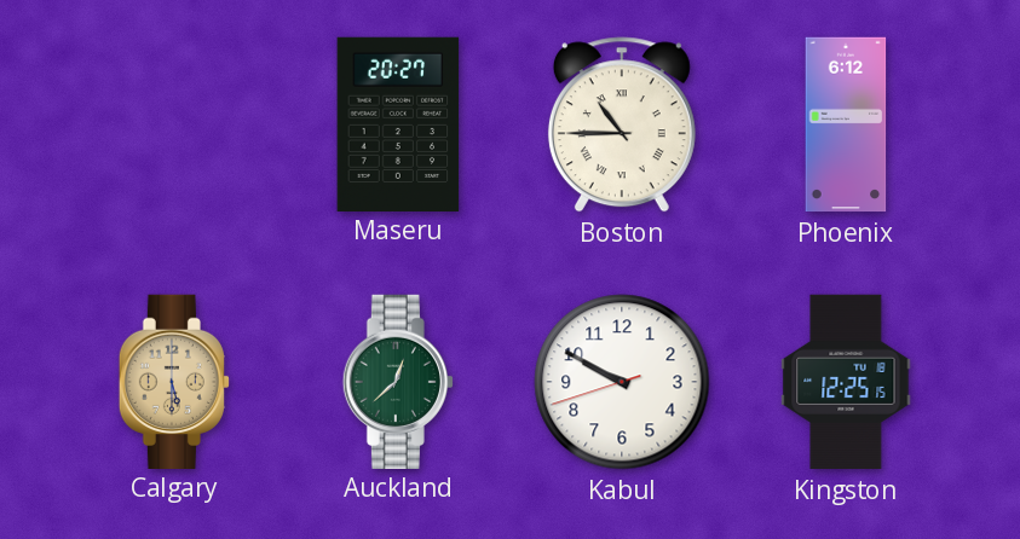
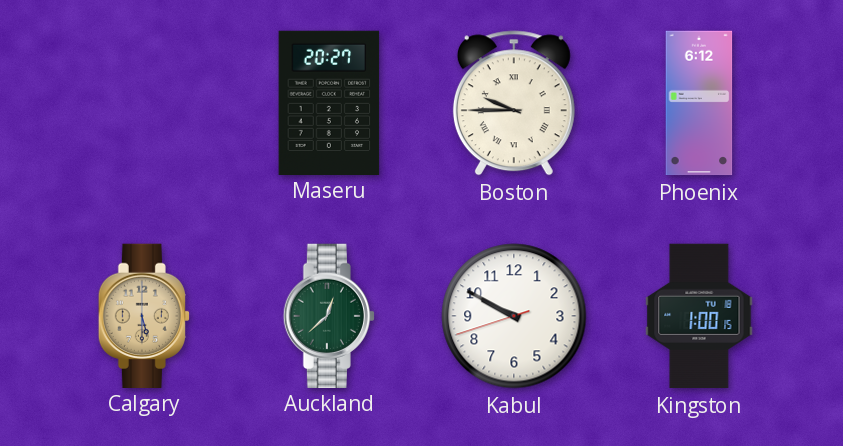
Boston: 10:45 -> 9:45
Kingston: 12:25 -> 1:00
